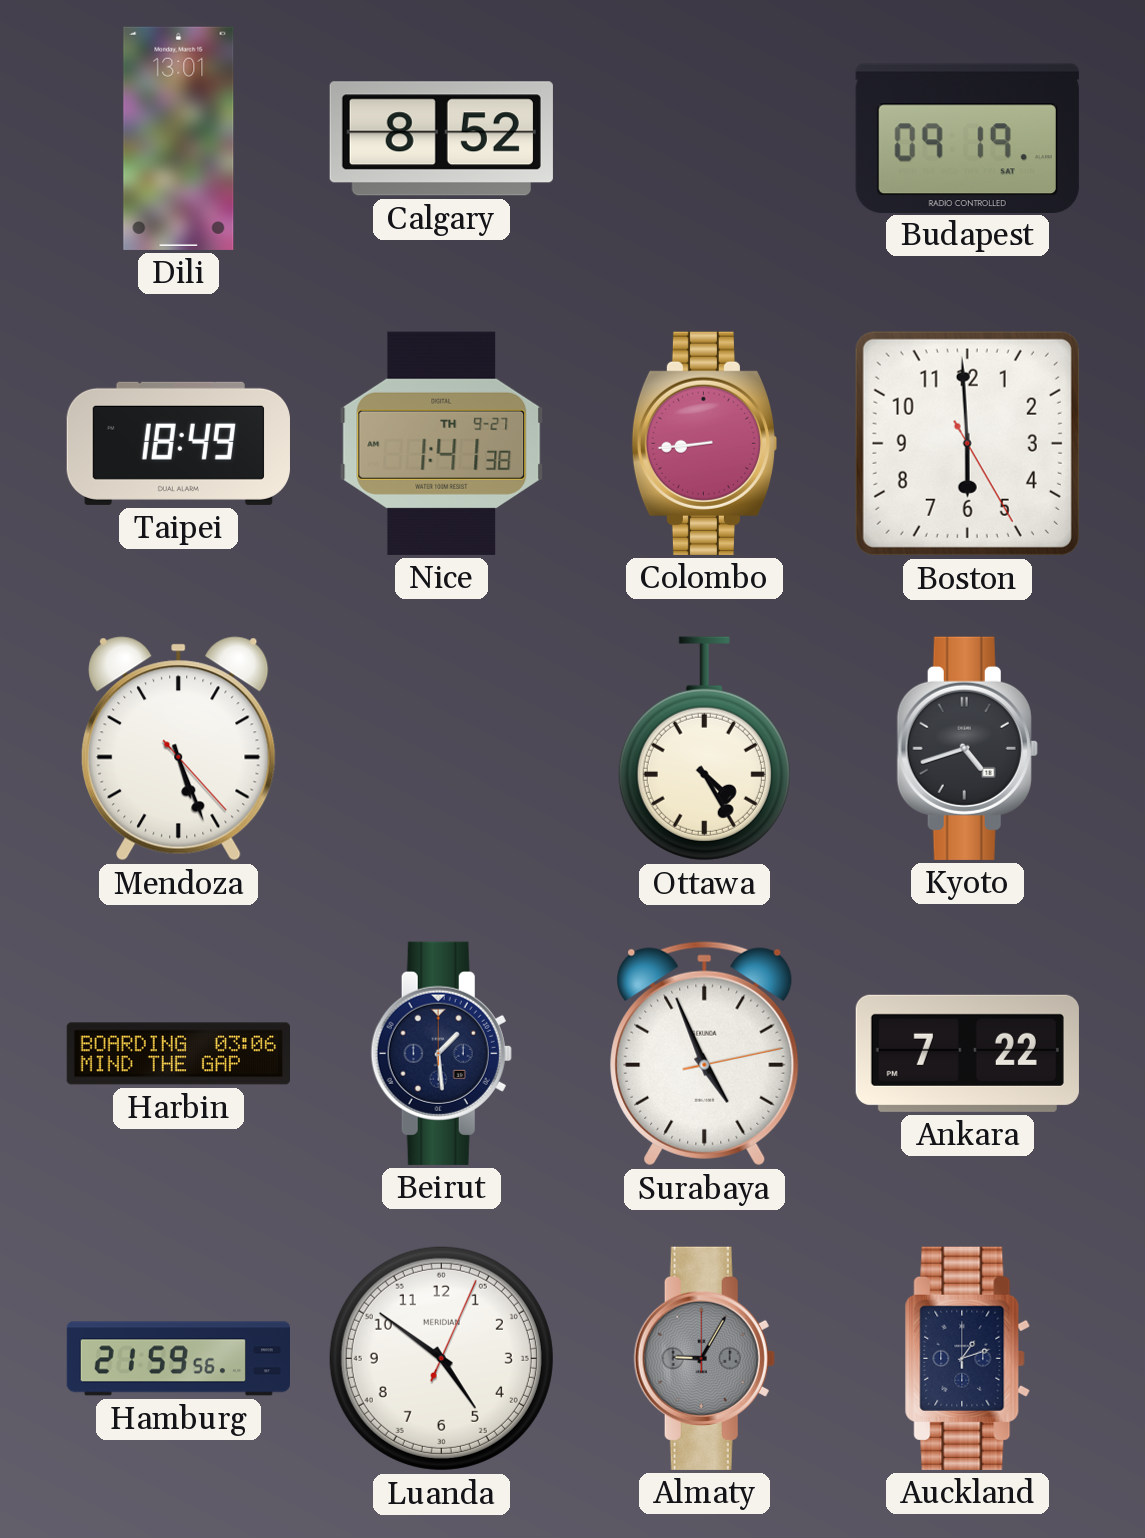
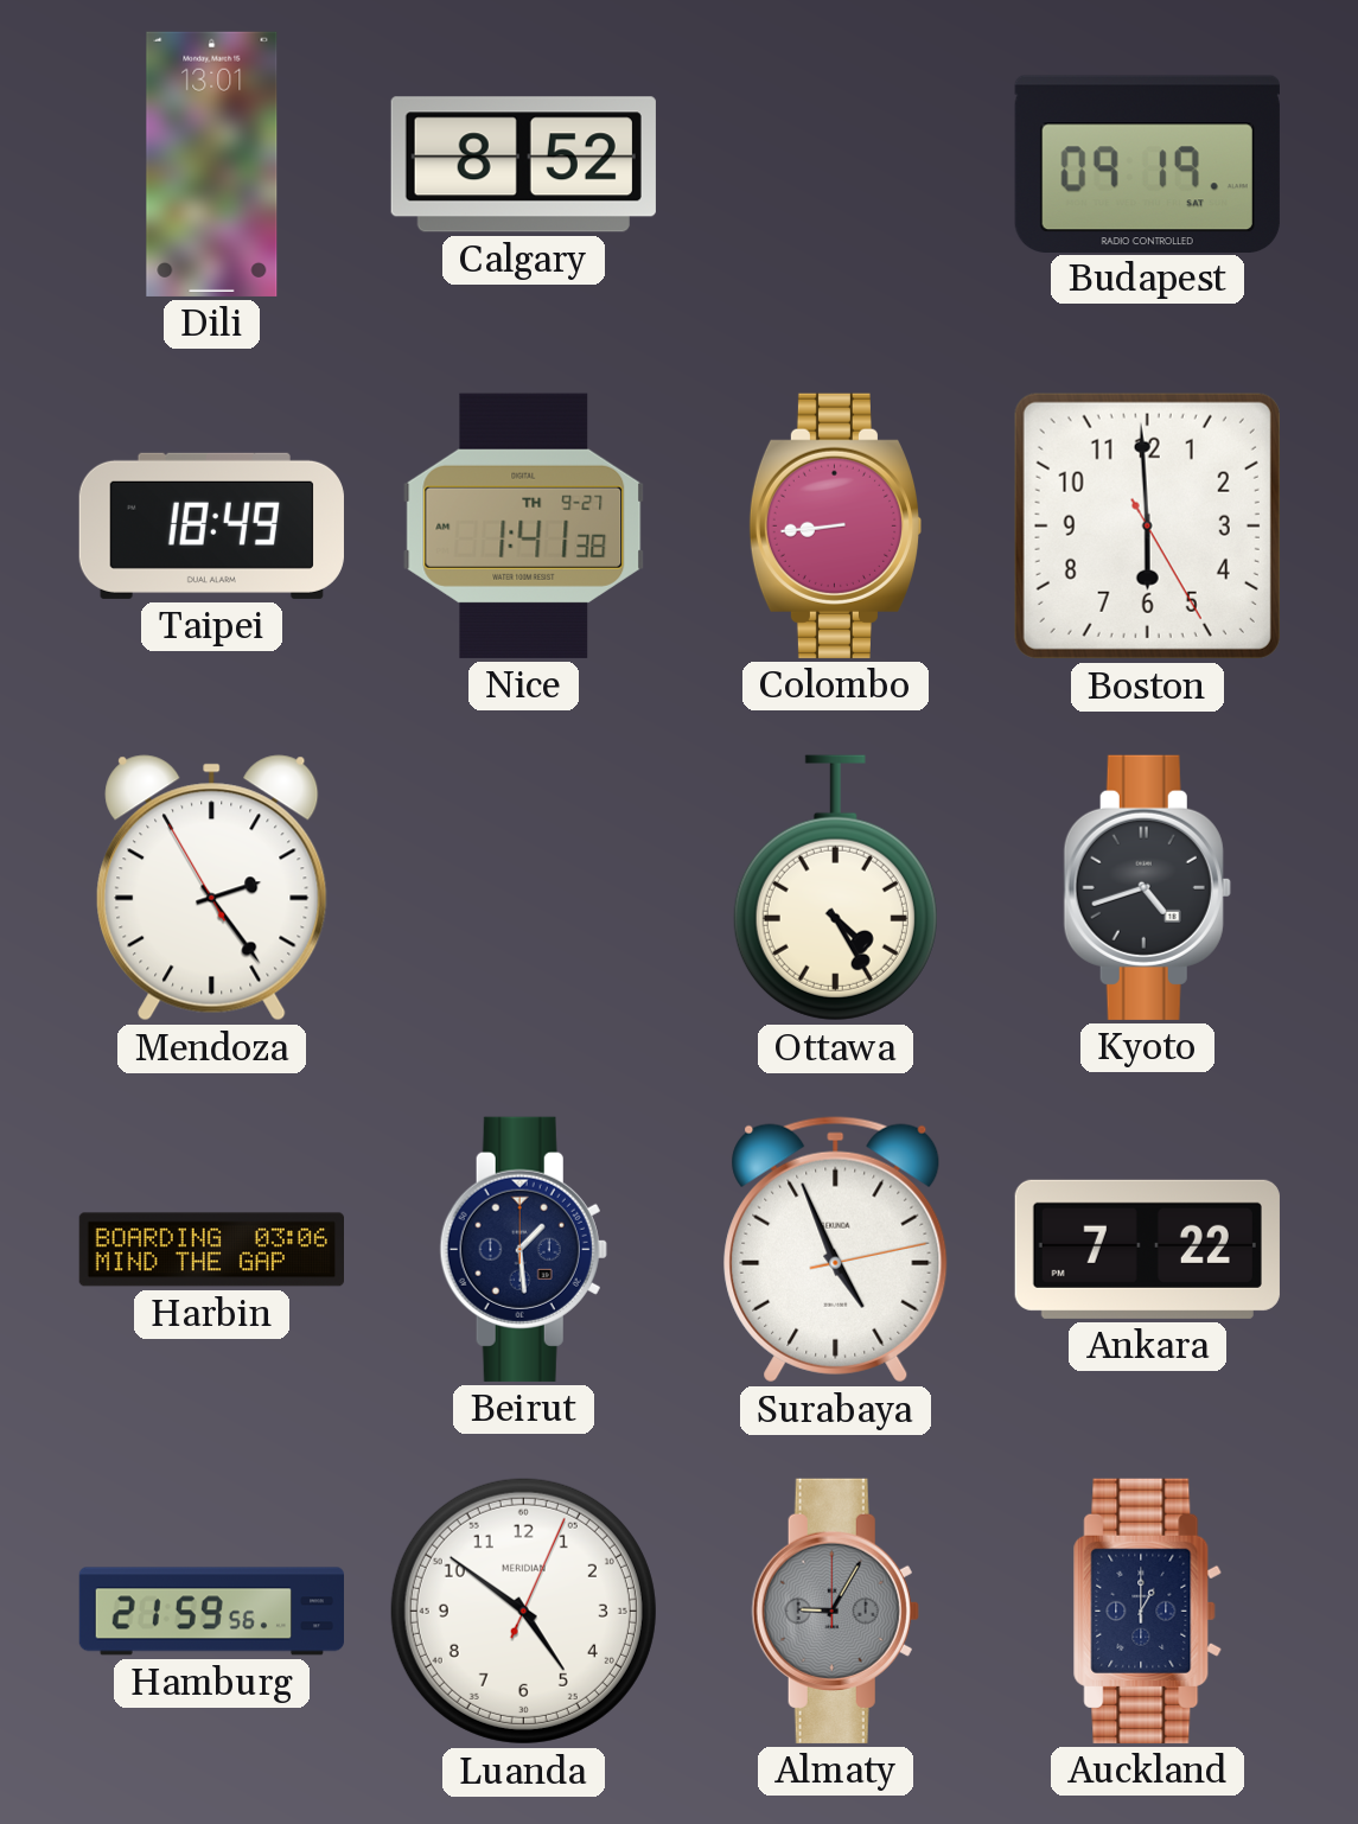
Mendoza: 5:26 -> 2:23
Auckland: 1:12 -> 1:00
